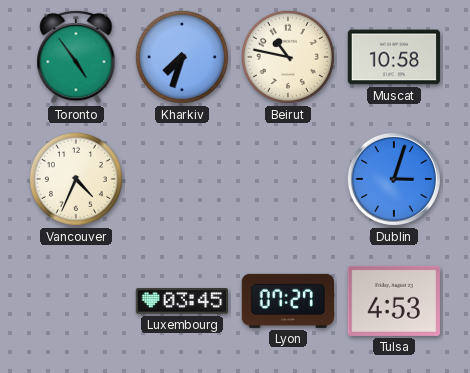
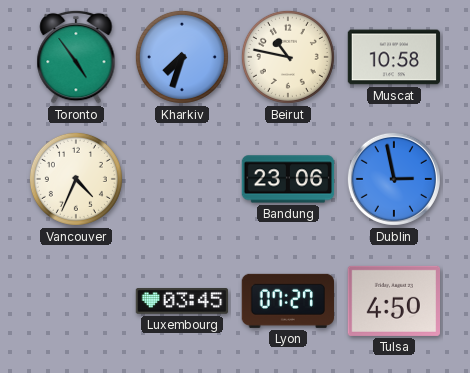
Bandung: none -> 23:06
Dublin: 3:03 -> 2:58
Tulsa: 4:53 -> 4:50
